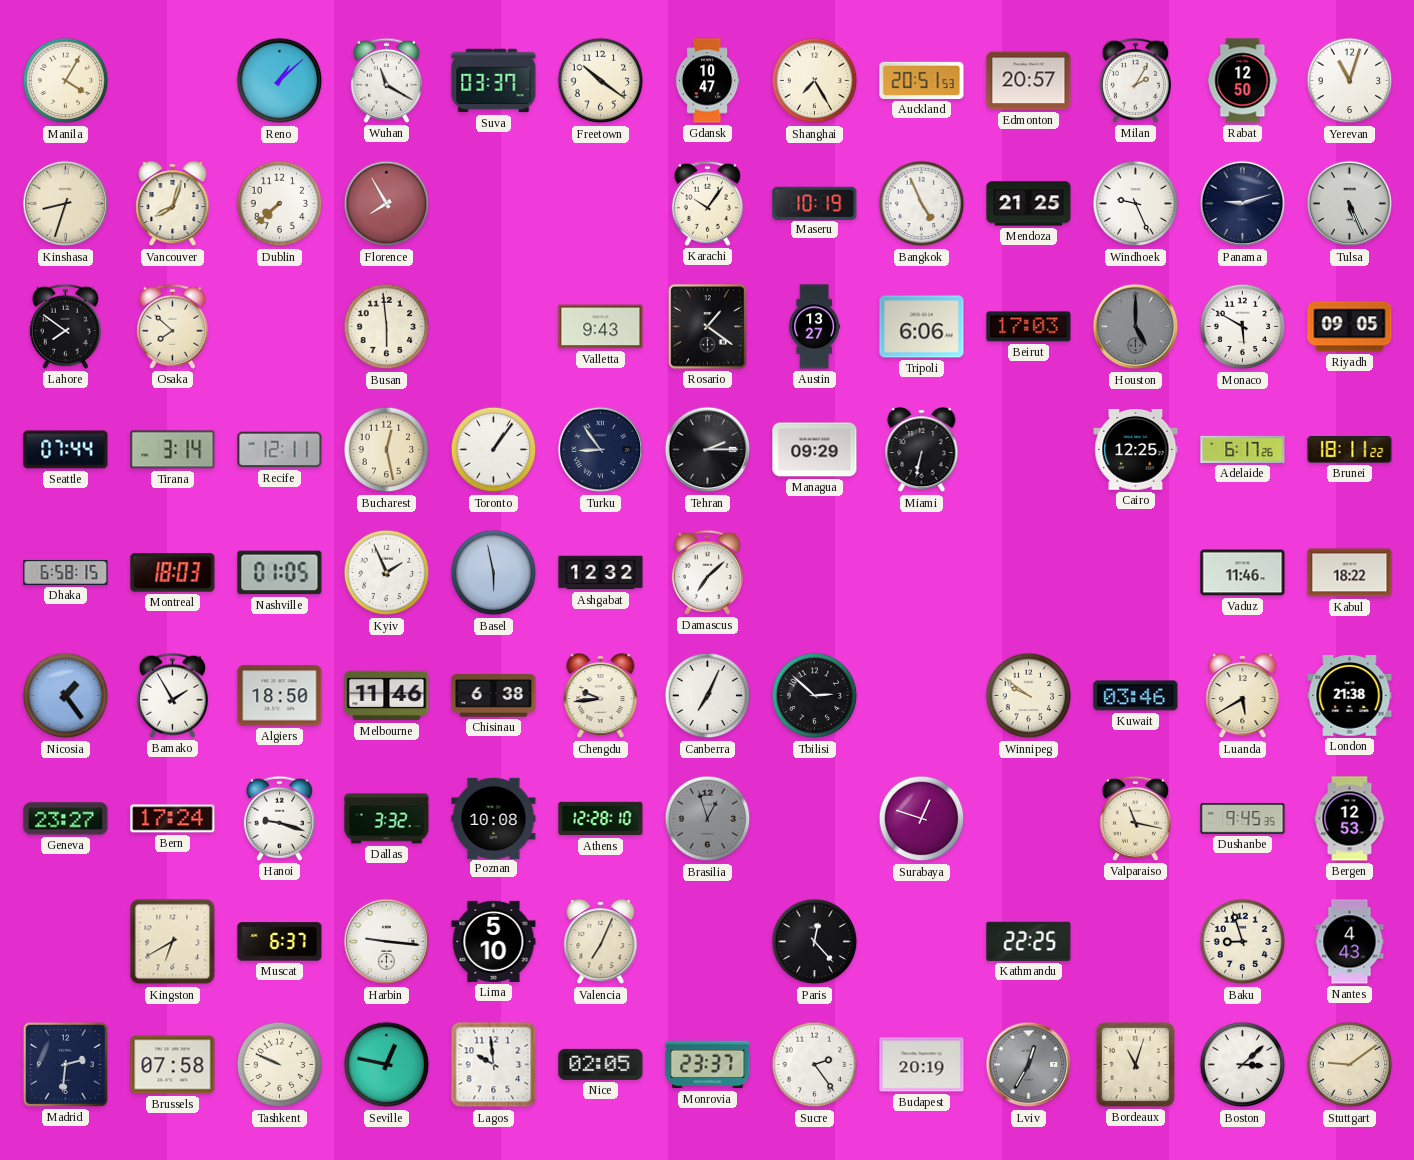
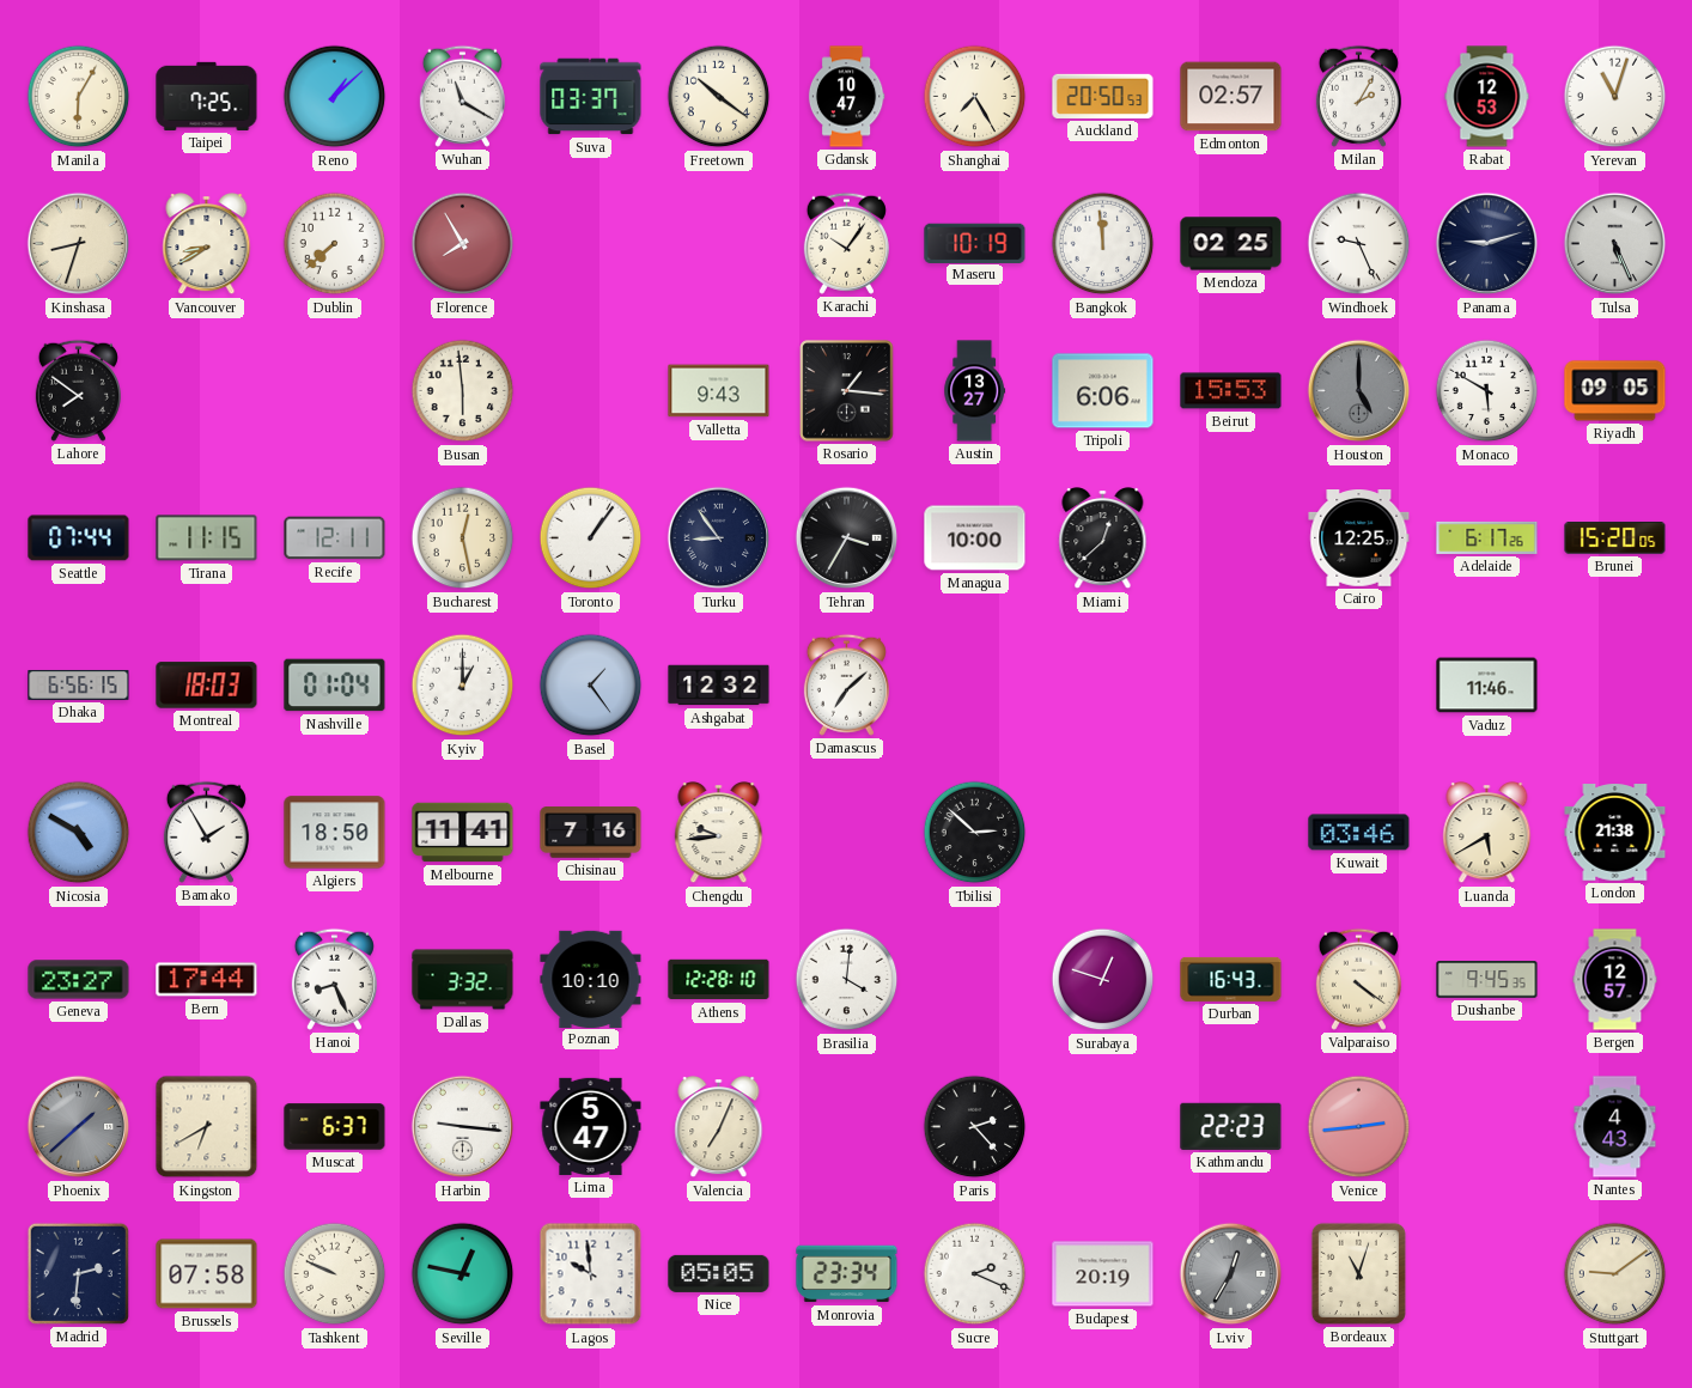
Manila: 4:05 -> 6:05
Taipei: none -> 7:25
Auckland: 20:51 -> 20:50
Edmonton: 20:57 -> 02:57
Rabat: 12:50 -> 12:53
Vancouver: 8:03 -> 8:40
Bangkok: 4:56 -> 11:59
Mendoza: 21:25 -> 02:25
Osaka: 7:52 -> none
Rosario: 1:21 -> 1:16
Beirut: 17:03 -> 15:53
Tirana: 3:14 -> 11:15
Tehran: 2:15 -> 3:35
Managua: 09:29 -> 10:00
Miami: 6:32 -> 12:38
Brunei: 18:11 -> 15:20
Dhaka: 6:58 -> 6:56
Nashville: 01:05 -> 01:04
Kyiv: 1:56 -> 1:00
Basel: 5:58 -> 1:24
Kabul: 18:22 -> none
Nicosia: 1:24 -> 4:50
Melbourne: 11:46 -> 11:41
Chisinau: 6:38 -> 7:16
Canberra: 7:04 -> none
Winnipeg: 9:51 -> none
Bern: 17:24 -> 17:44
Hanoi: 9:18 -> 8:26
Poznan: 10:08 -> 10:10
Brasilia: 12:57 -> 4:01
Brasilia dial: grey -> white
Durban: none -> 16:43
Valparaiso: 11:17 -> 4:21
Bergen: 12:53 -> 12:57
Phoenix: none -> 1:38
Lima: 5:10 -> 5:47
Paris: 12:23 -> 2:23
Kathmandu: 22:25 -> 22:23
Venice: none -> 2:44
Baku: 8:57 -> none
Nice: 02:05 -> 05:05
Monrovia: 23:37 -> 23:34
Sucre: 2:24 -> 2:19
Boston: 3:08 -> none
